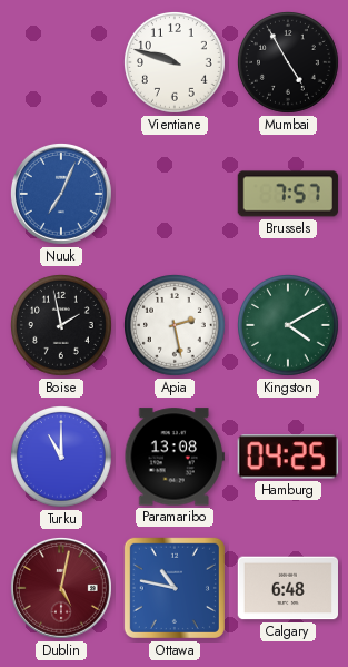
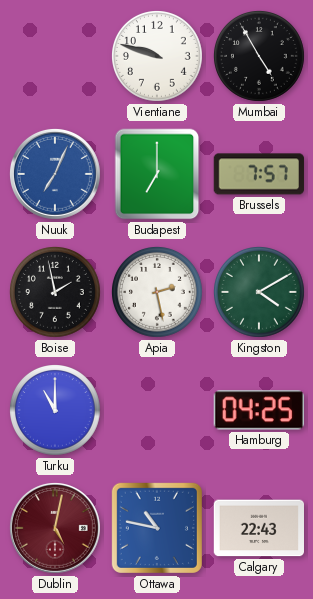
Budapest: none -> 7:00
Paramaribo: 13:08 -> none
Calgary: 6:48 -> 22:43
